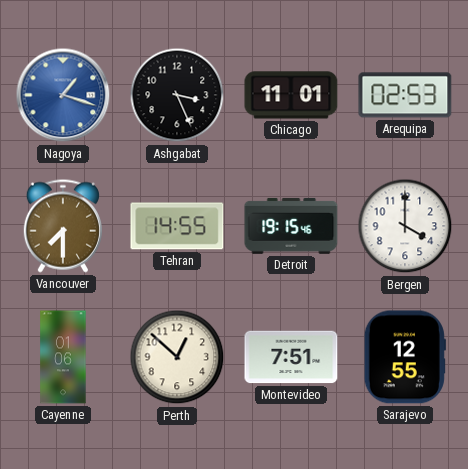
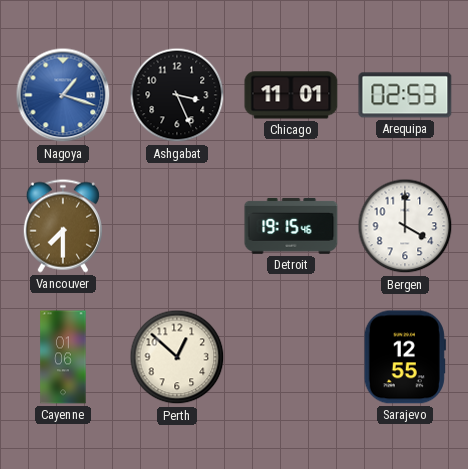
Tehran: 14:55 -> none
Montevideo: 7:51 -> none
